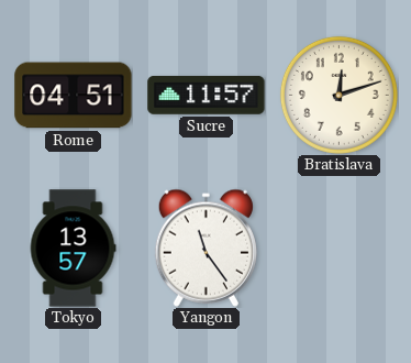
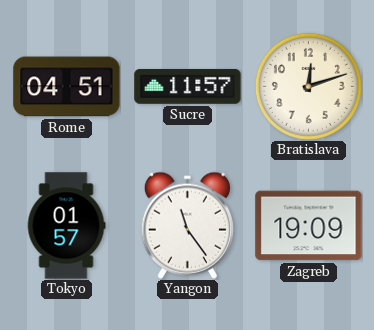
Tokyo: 13:57 -> 01:57
Zagreb: none -> 19:09
